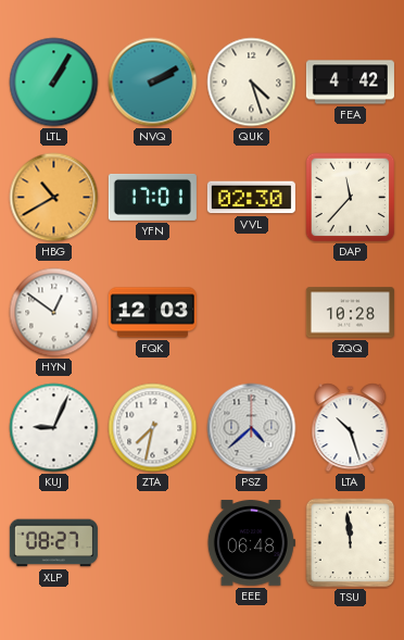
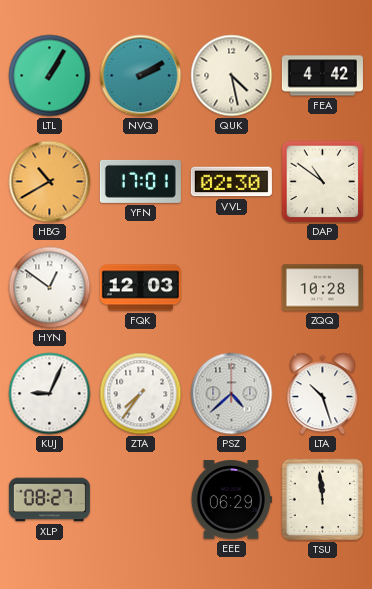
QUK: 4:27 -> 4:28
DAP: 11:37 -> 10:51
ZTA: 7:32 -> 7:36
EEE: 06:48 -> 06:29
